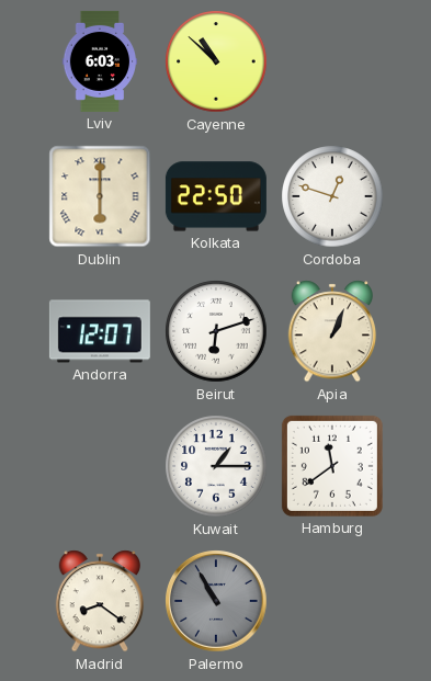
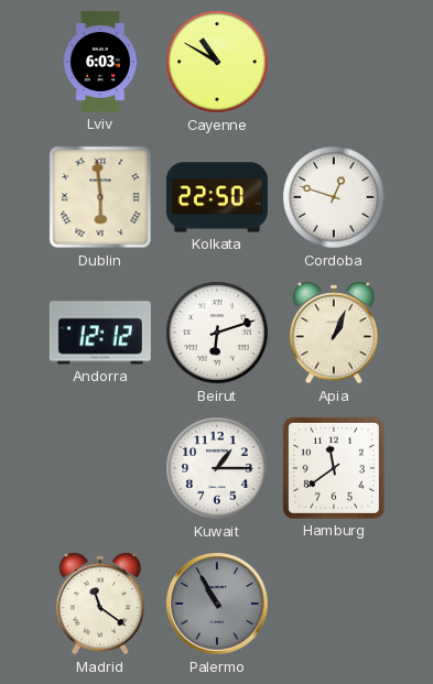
Cayenne: 10:52 -> 10:50
Dublin: 6:00 -> 5:59
Andorra: 12:07 -> 12:12
Madrid: 8:21 -> 11:21
